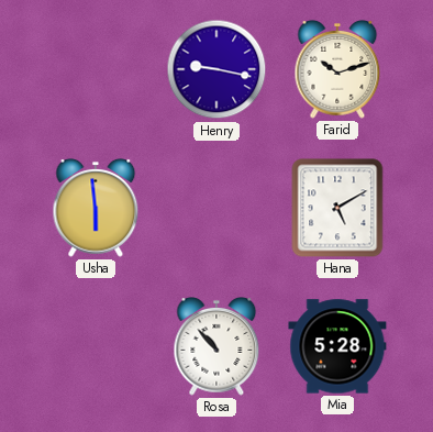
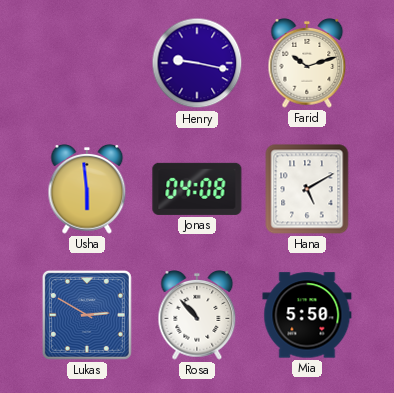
Jonas: none -> 04:08
Lukas: none -> 2:50
Mia: 5:28 -> 5:50
